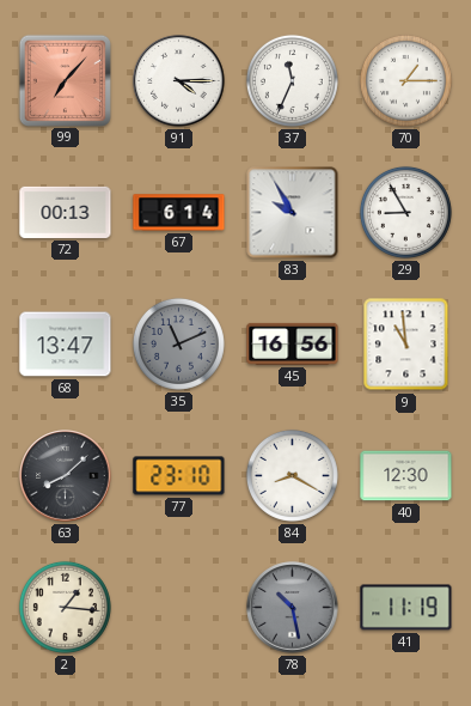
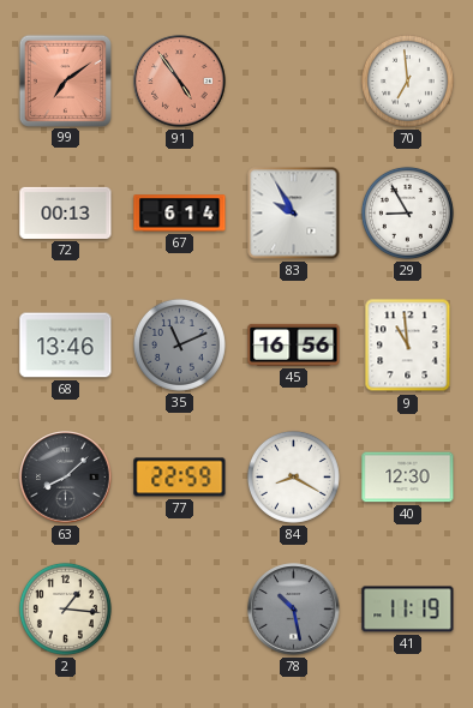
99: 7:07 -> 7:09
91: 4:15 -> 4:54
91 dial: white -> salmon
37: 11:34 -> none
70: 1:15 -> 6:59
68: 13:47 -> 13:46
77: 23:10 -> 22:59
